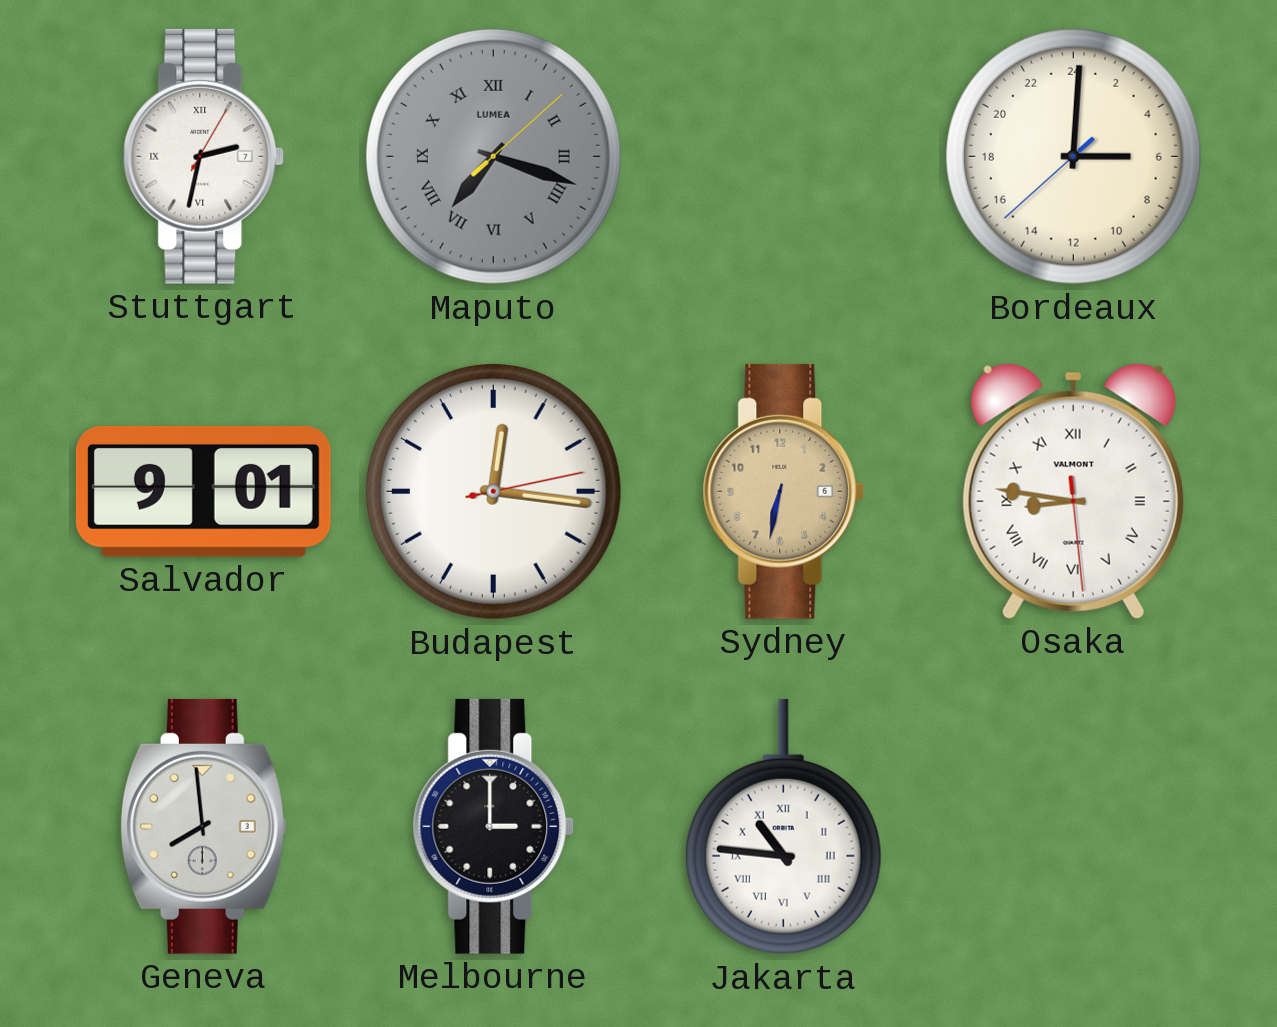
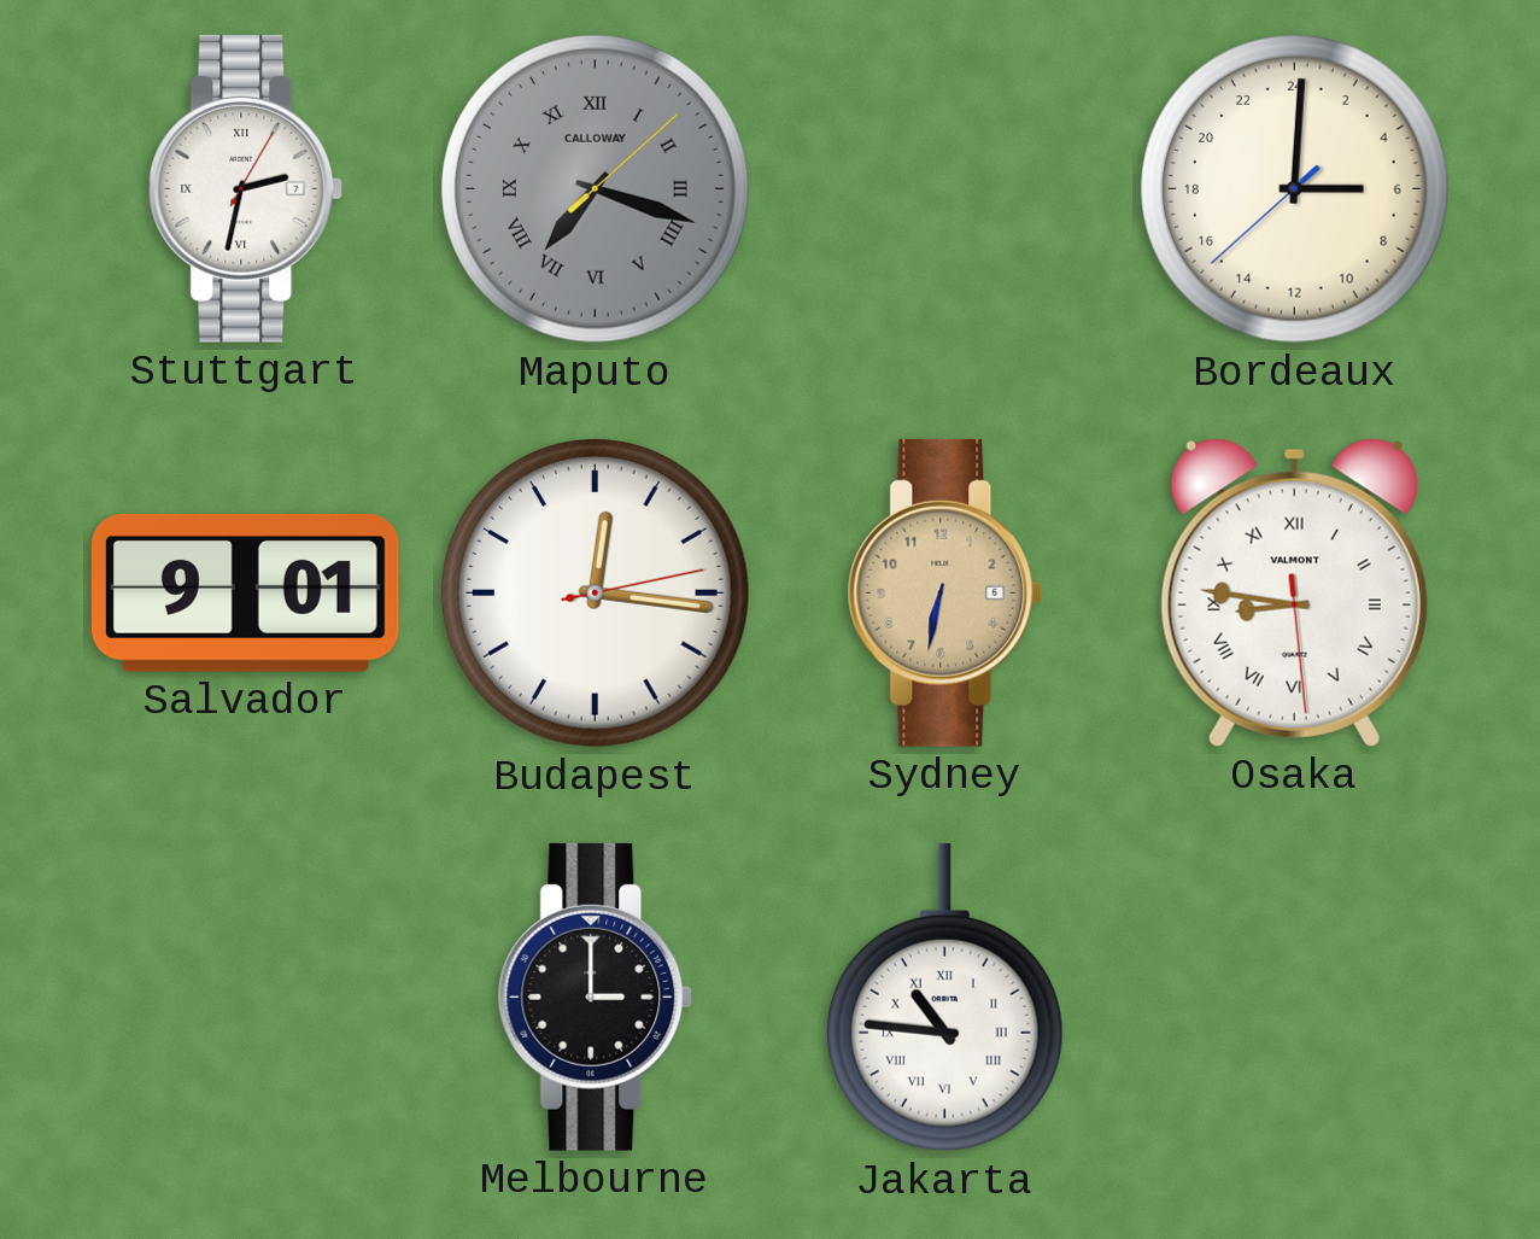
Maputo brand: LUMEA -> CALLOWAY
Geneva: 7:59 -> none
